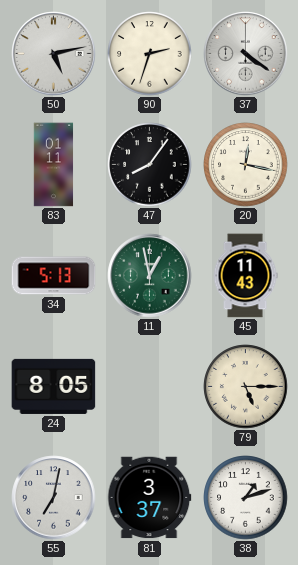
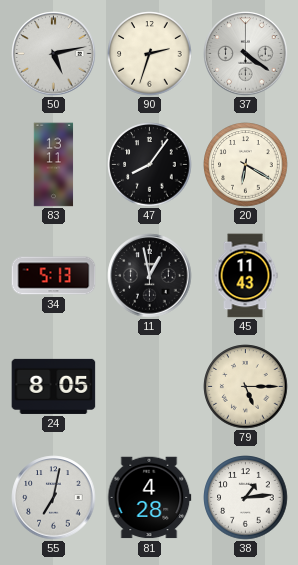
83: 01:11 -> 13:11
20: 12:17 -> 6:20
11 dial: green -> black
81: 3:37 -> 4:28
38: 1:12 -> 1:14
